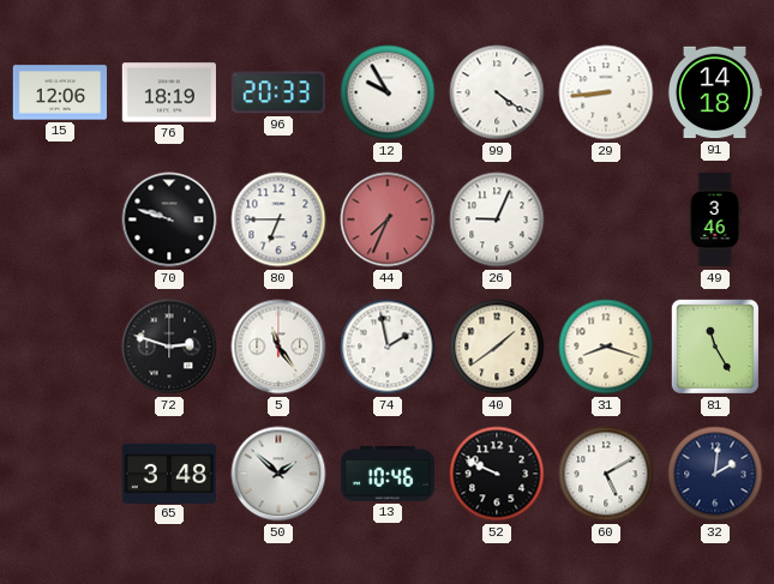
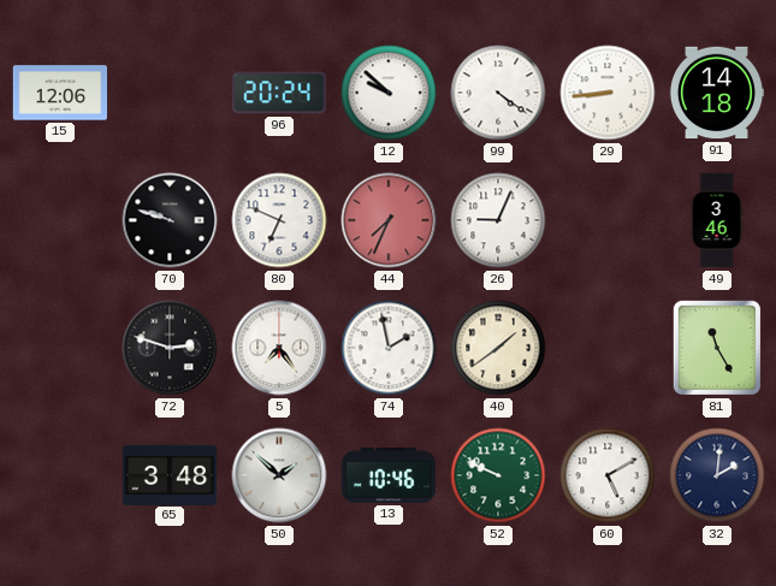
76: 18:19 -> none
96: 20:33 -> 20:24
12: 9:55 -> 9:52
80: 6:45 -> 6:49
5: 11:24 -> 7:24
31: 8:18 -> none
52 dial: black -> green
